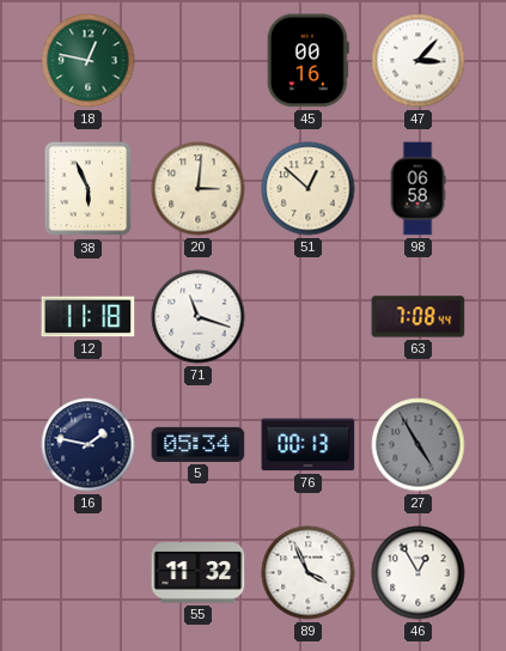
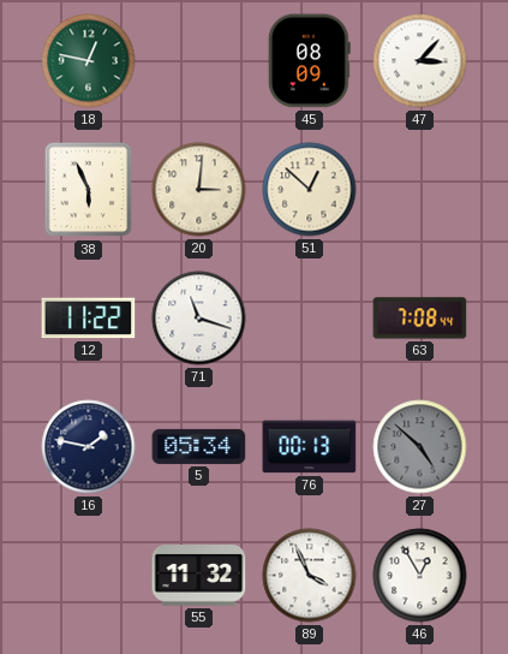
45: 00:16 -> 08:09
98: 06:58 -> none
12: 11:18 -> 11:22
27: 4:55 -> 4:52
